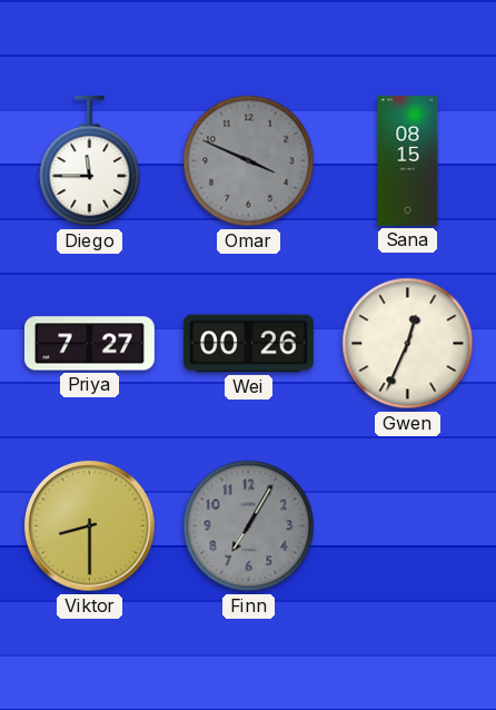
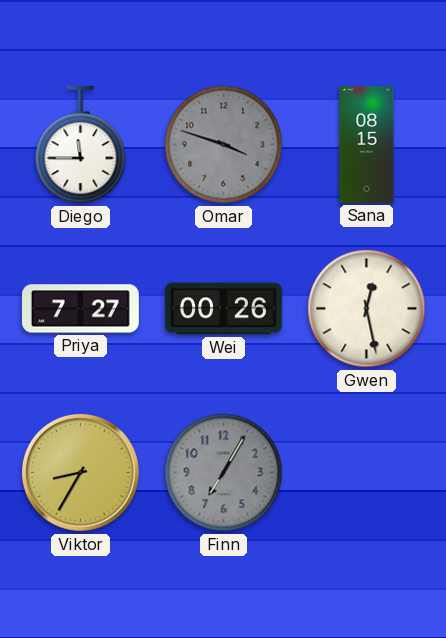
Omar: 3:49 -> 3:48
Gwen: 12:34 -> 12:28
Viktor: 8:30 -> 8:35
